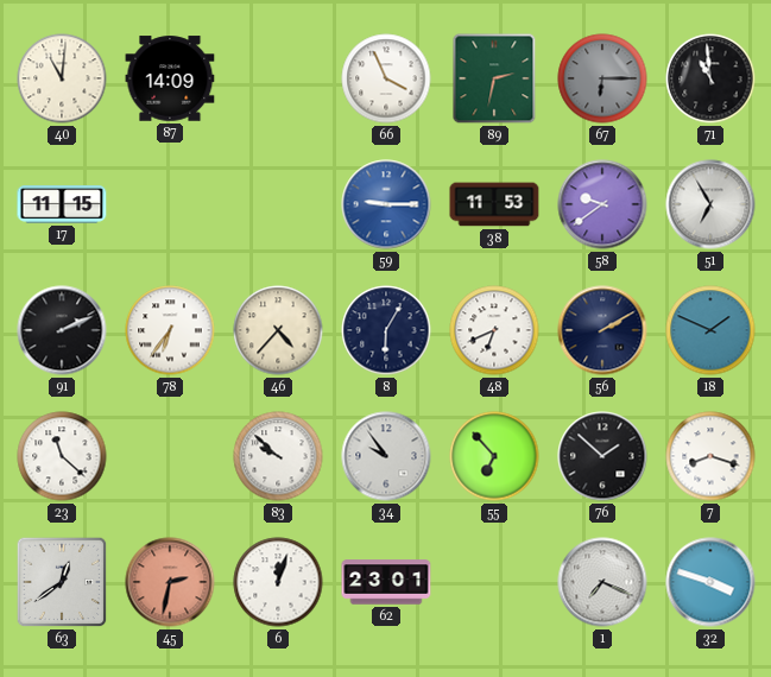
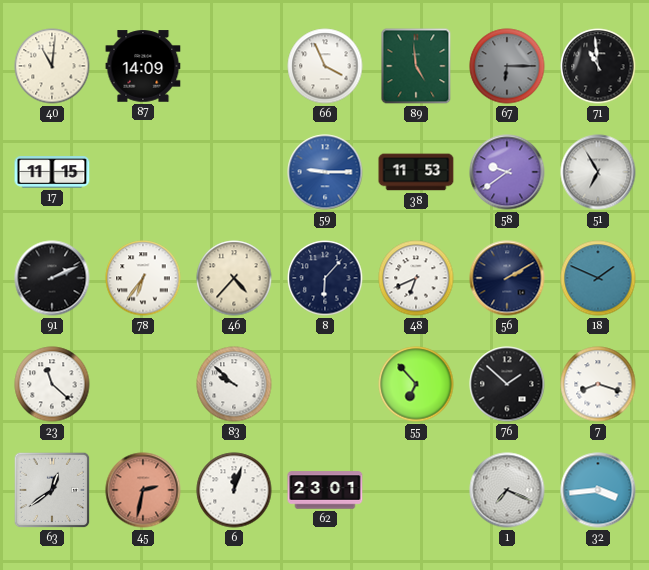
89: 2:32 -> 4:59
8: 6:05 -> 6:07
34: 9:54 -> none
32: 3:48 -> 3:44
